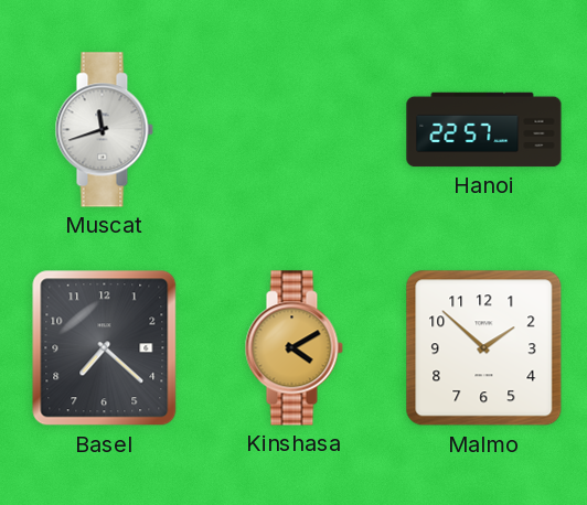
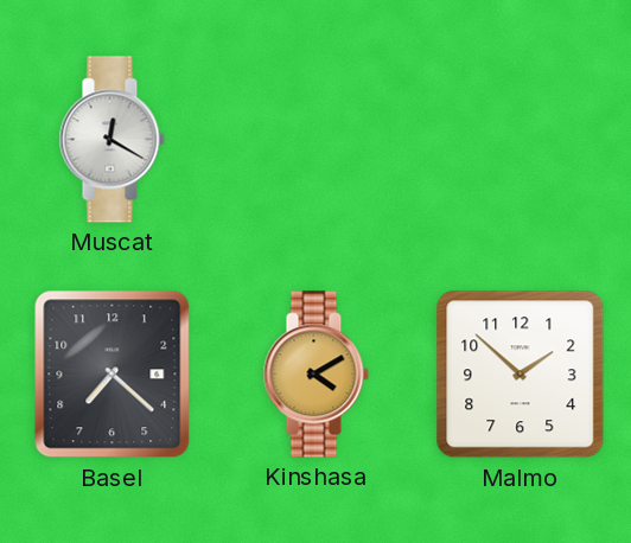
Muscat: 11:42 -> 12:20
Hanoi: 22:57 -> none
